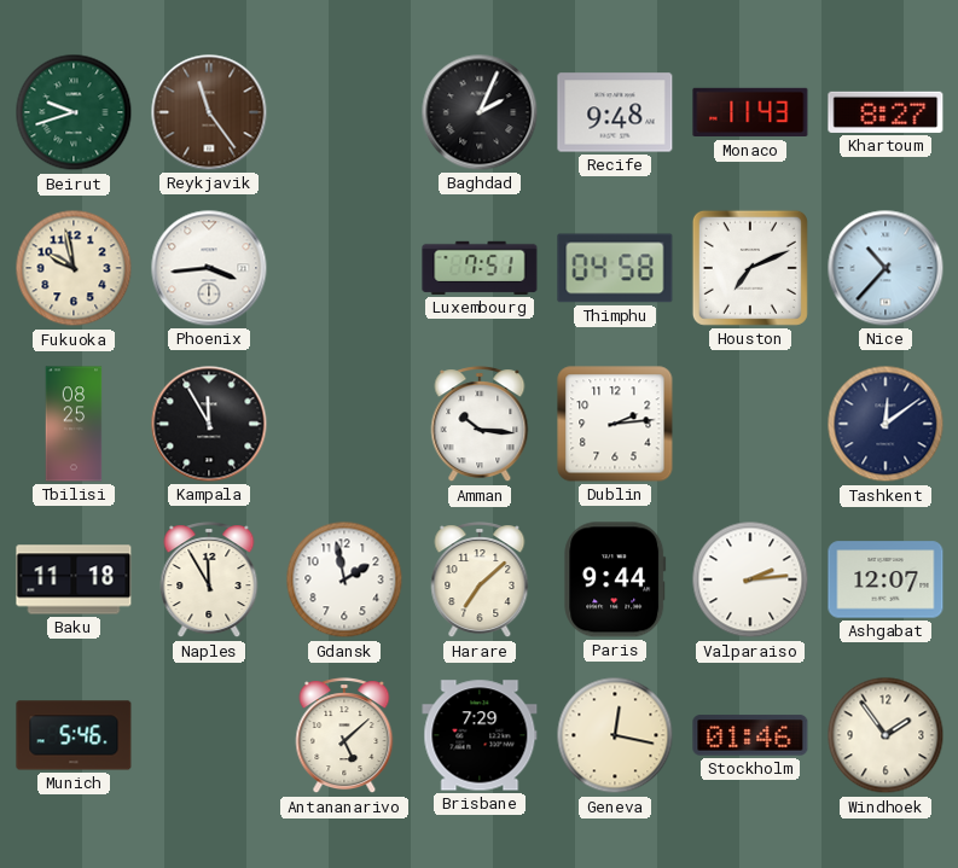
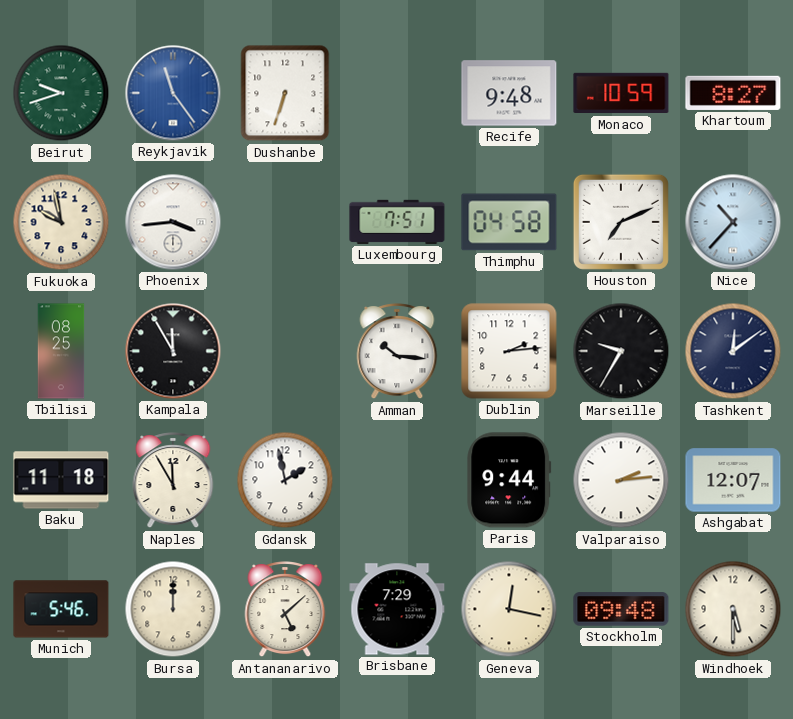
Reykjavik dial: brown -> blue
Dushanbe: none -> 6:33
Baghdad: 2:04 -> none
Monaco: 11:43 -> 10:59
Marseille: none -> 9:35
Harare: 7:08 -> none
Bursa: none -> 12:00
Stockholm: 01:46 -> 09:48
Windhoek: 1:54 -> 5:30
